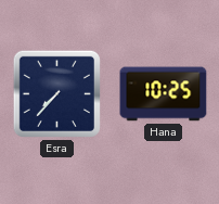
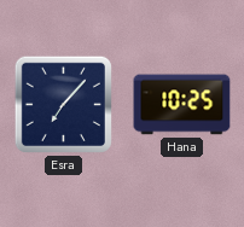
Esra: 7:37 -> 7:07
